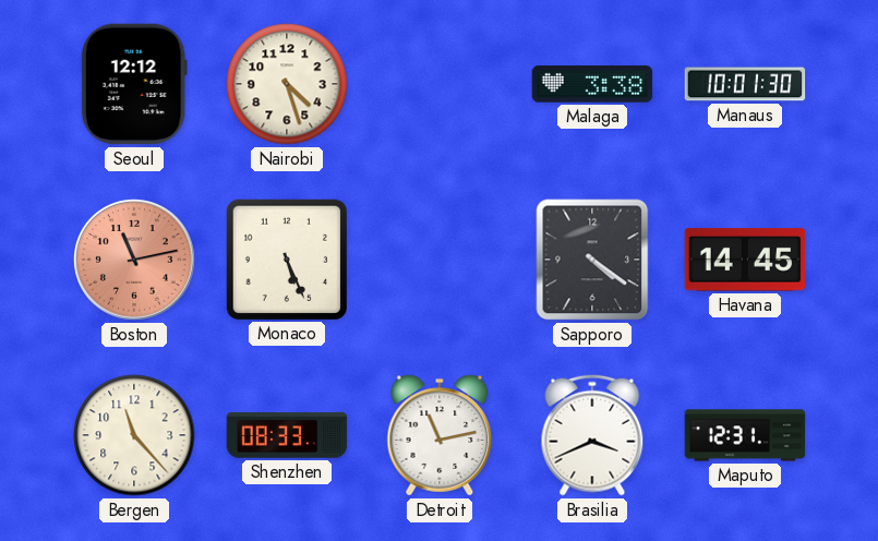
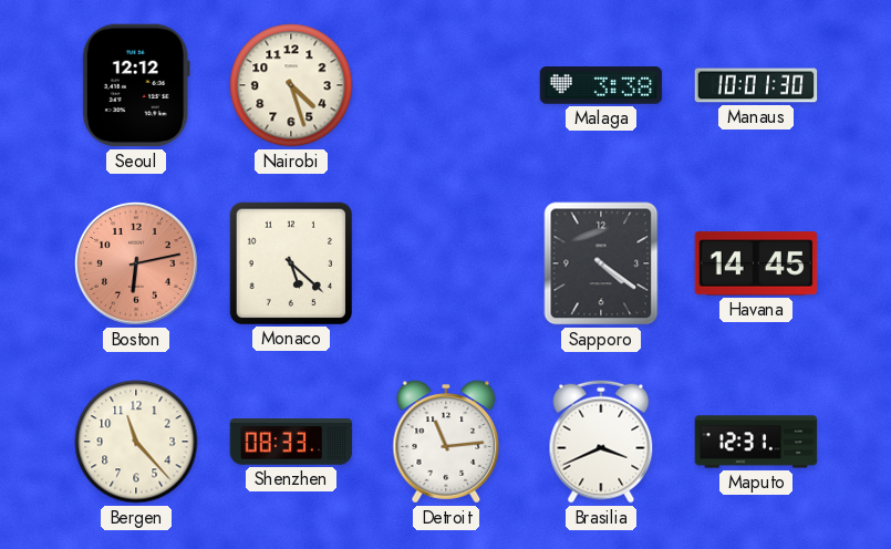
Boston: 11:13 -> 6:13
Monaco: 5:26 -> 5:22
Detroit: 11:13 -> 11:14
